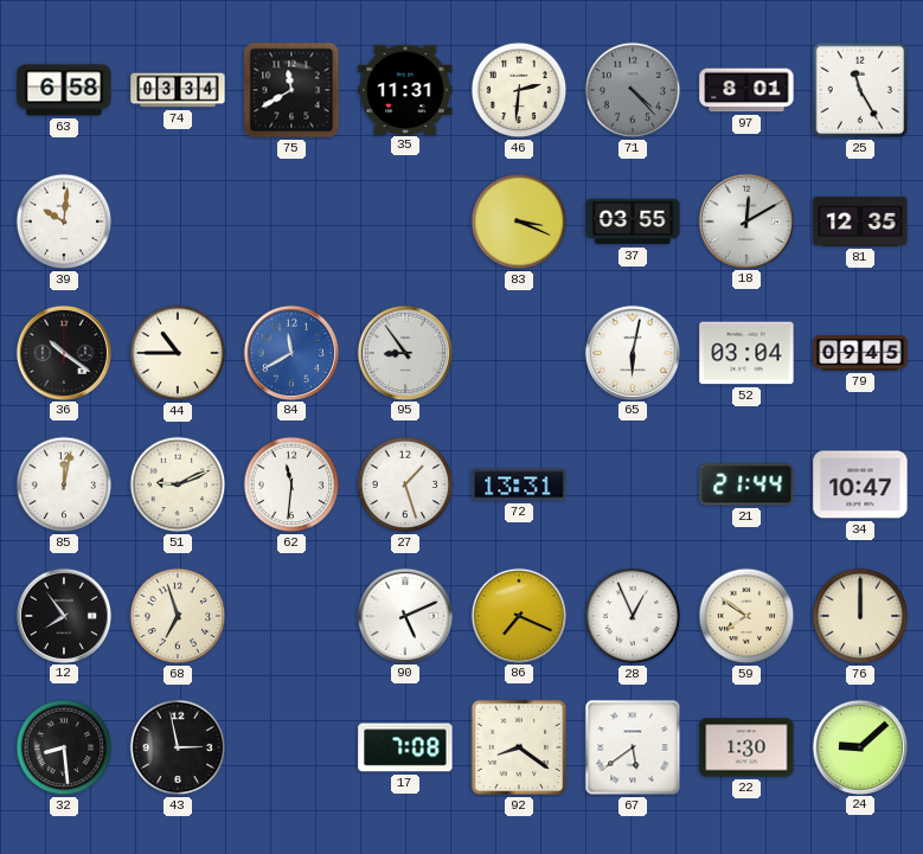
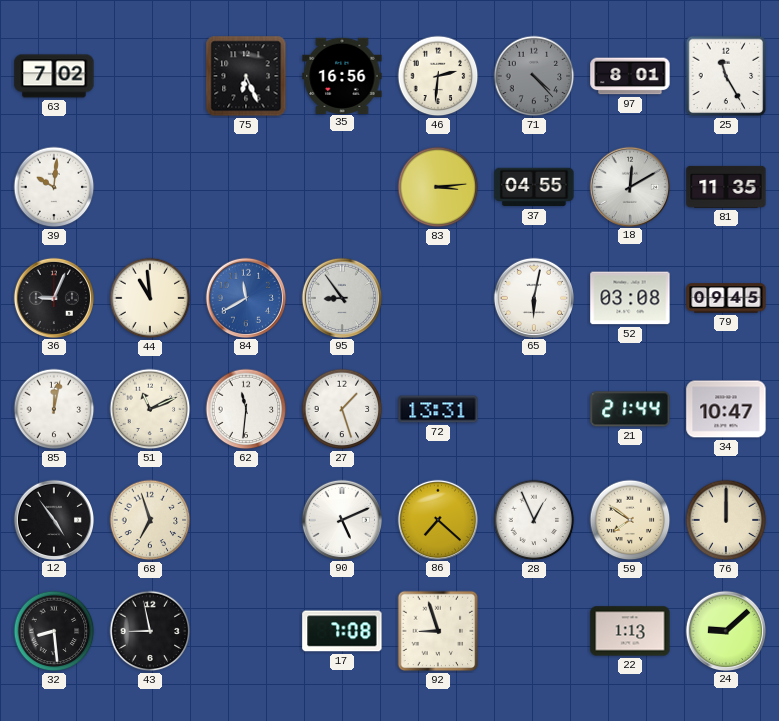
63: 6:58 -> 7:02
74: 03:34 -> none
75: 11:40 -> 6:26
35: 11:31 -> 16:56
83: 3:19 -> 3:14
37: 03:55 -> 04:55
81: 12:35 -> 11:35
36: 10:21 -> 9:04
44: 10:45 -> 10:59
52: 03:04 -> 03:08
51: 9:11 -> 11:11
12: 7:54 -> 4:54
86: 7:19 -> 7:22
43: 2:58 -> 8:58
92: 8:21 -> 8:57
67: 5:39 -> none
22: 1:30 -> 1:13
